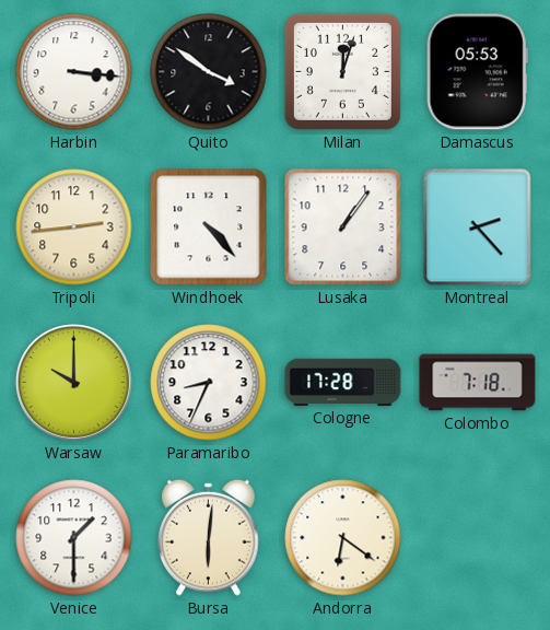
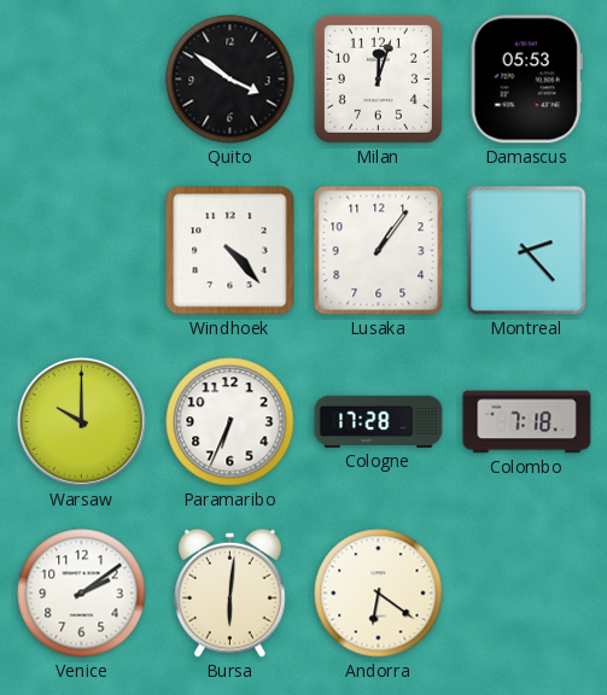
Harbin: 3:16 -> none
Tripoli: 2:44 -> none
Paramaribo: 8:34 -> 6:34
Venice: 1:30 -> 2:09
